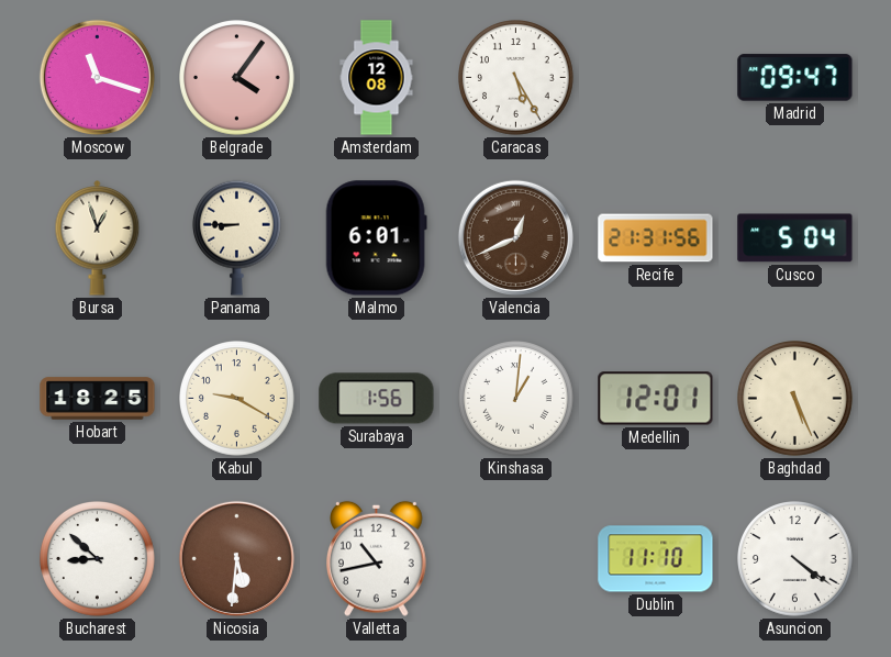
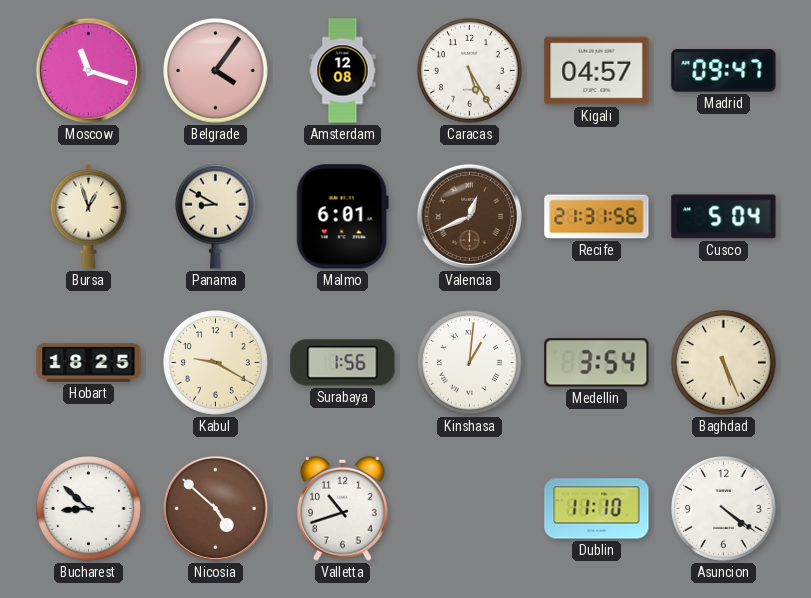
Kigali: none -> 04:57
Panama: 8:45 -> 8:50
Medellin: 12:01 -> 3:54
Nicosia: 5:31 -> 4:52
Valletta: 10:43 -> 10:42
